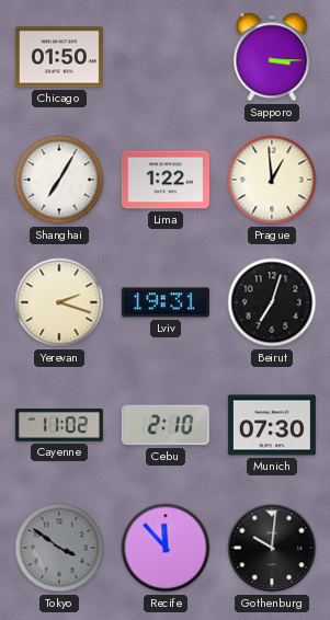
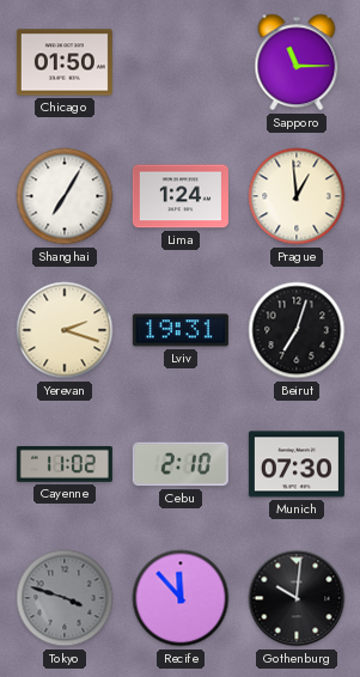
Sapporo: 3:15 -> 11:15
Lima: 1:22 -> 1:24
Tokyo: 3:51 -> 3:48
